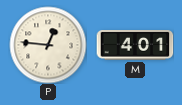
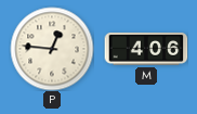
M: 4:01 -> 4:06
